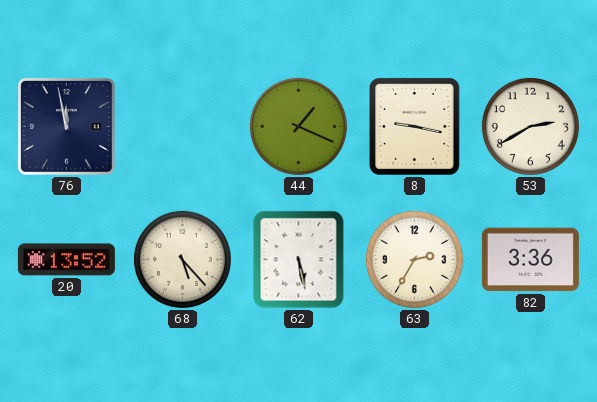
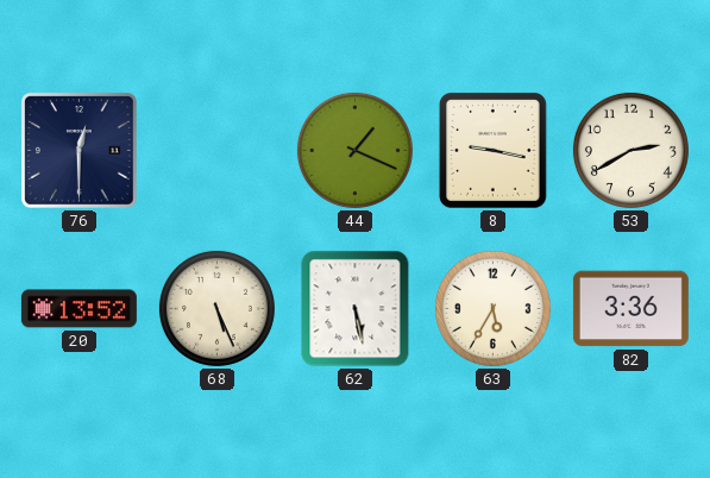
76: 11:58 -> 12:30
68: 5:23 -> 5:26
63: 2:35 -> 5:35
